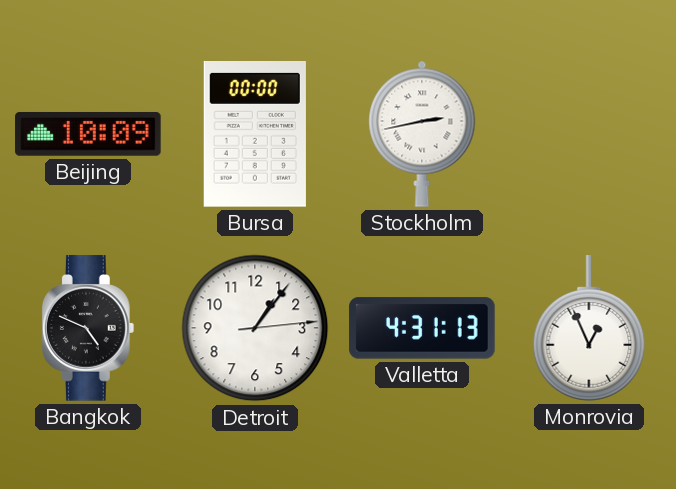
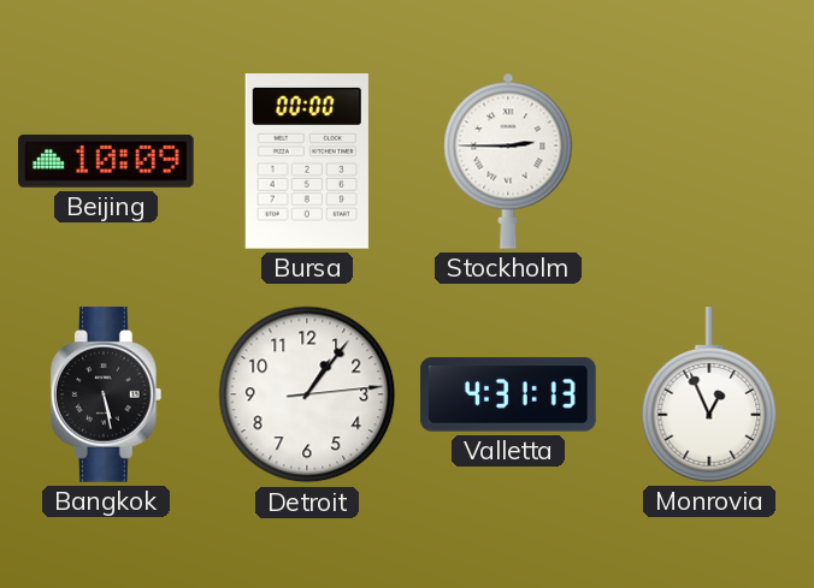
Stockholm: 2:43 -> 2:45
Bangkok: 4:49 -> 5:28
